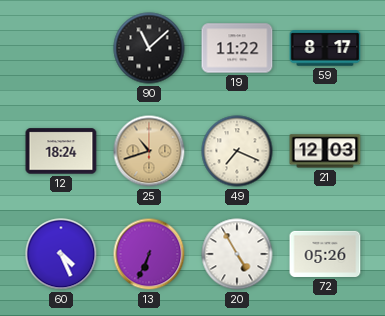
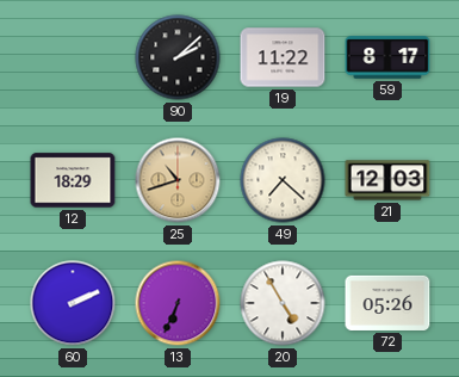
90: 11:08 -> 2:08
12: 18:24 -> 18:29
49: 7:19 -> 7:22
60: 4:26 -> 2:11
